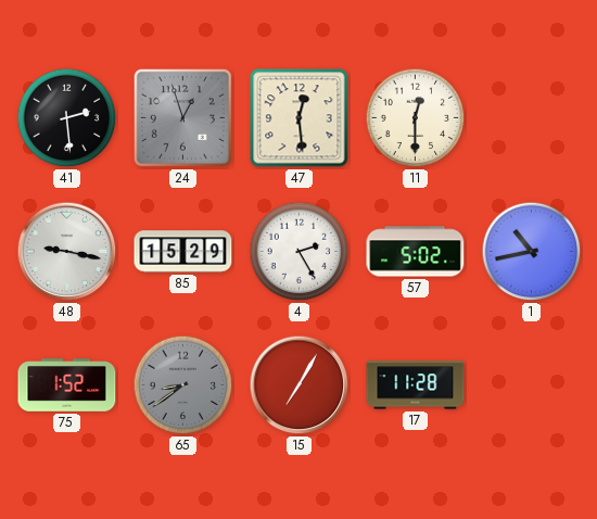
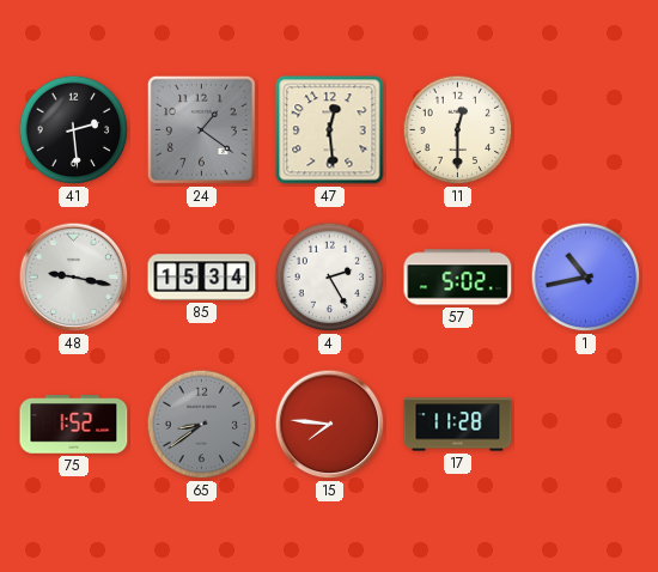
24: 12:57 -> 1:21
85: 15:29 -> 15:34
15: 7:05 -> 7:46
